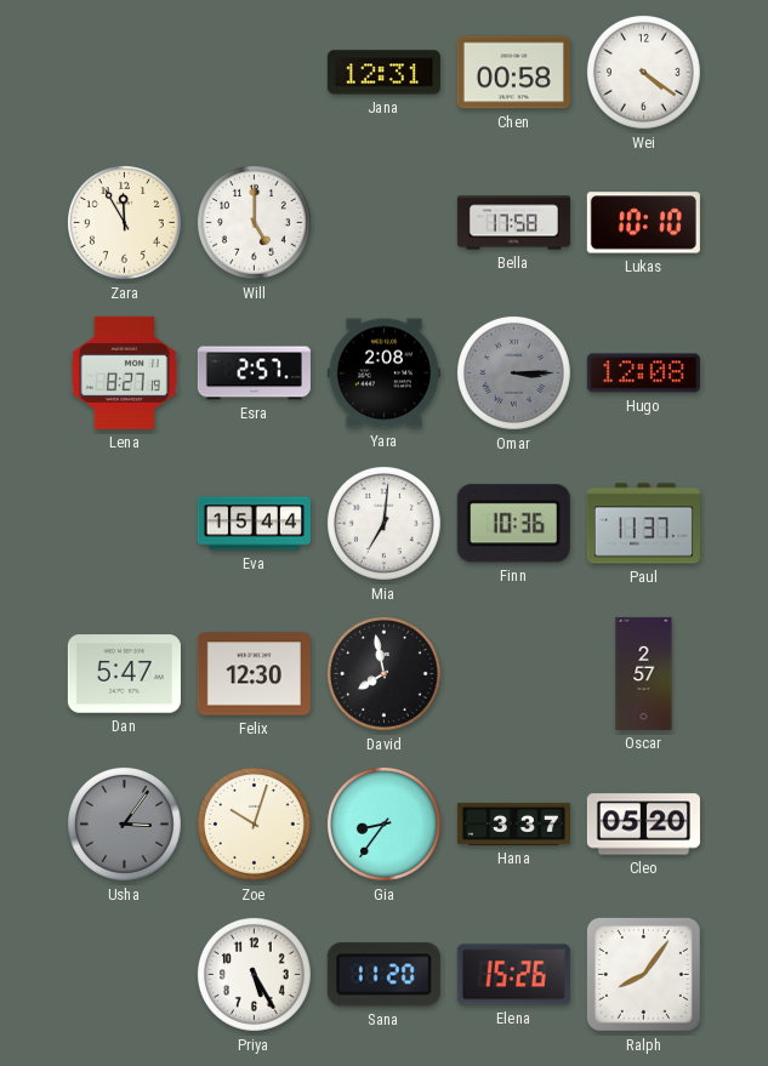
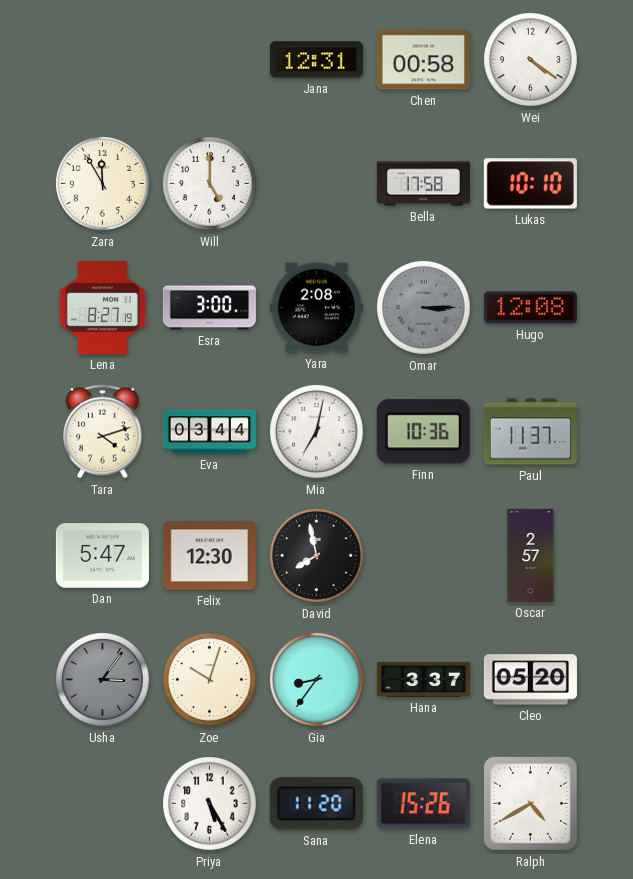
Esra: 2:57 -> 3:00
Tara: none -> 4:12
Eva: 15:44 -> 03:44
Mia: 7:01 -> 7:02
Ralph: 8:06 -> 4:40
